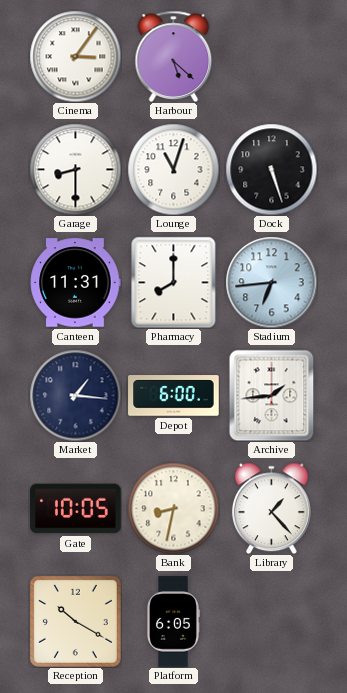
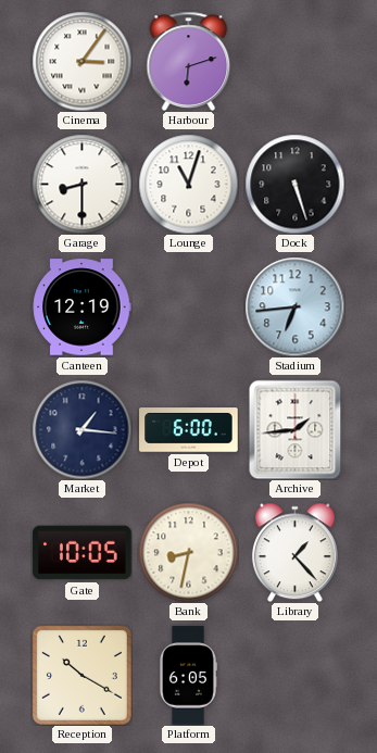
Harbour: 5:22 -> 6:12
Canteen: 11:31 -> 12:19
Pharmacy: 8:00 -> none
